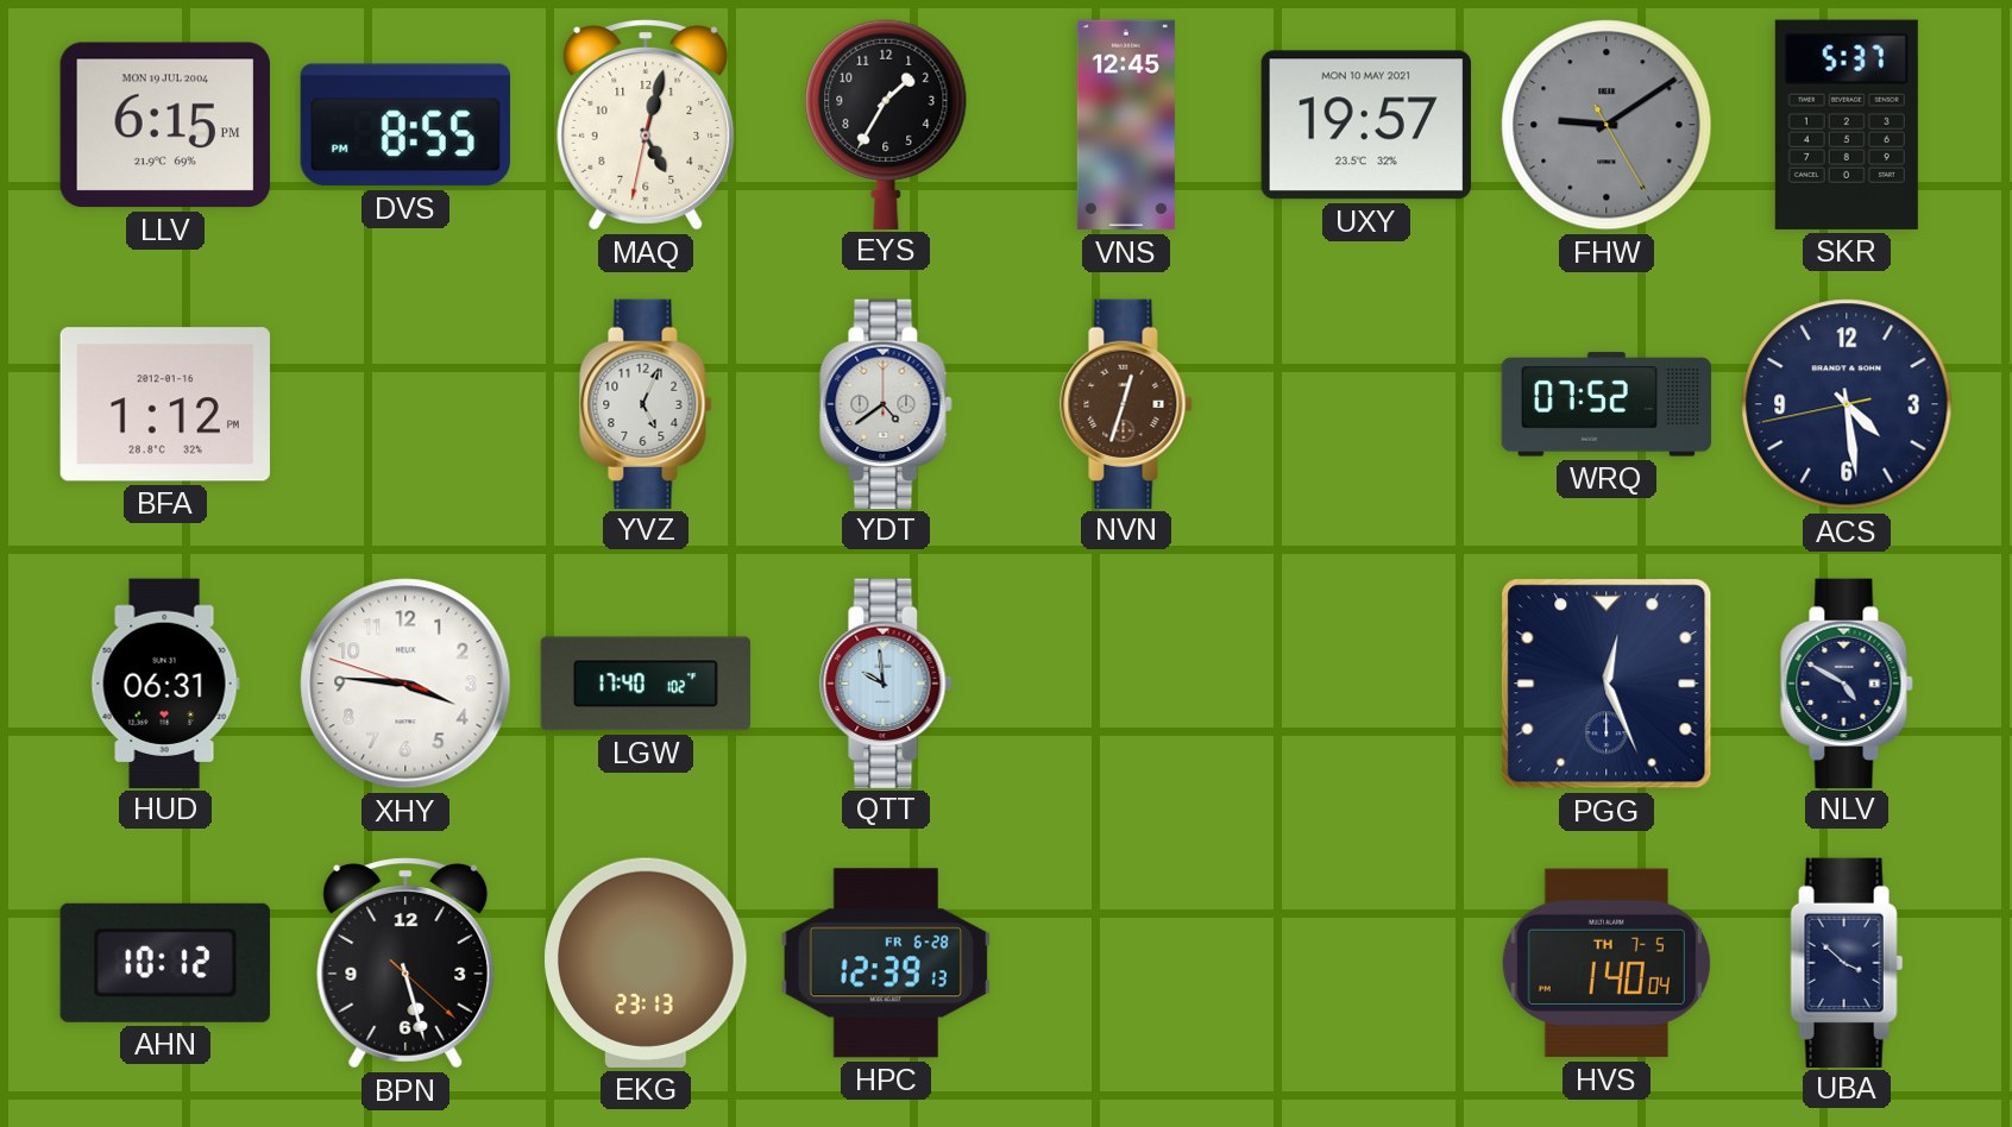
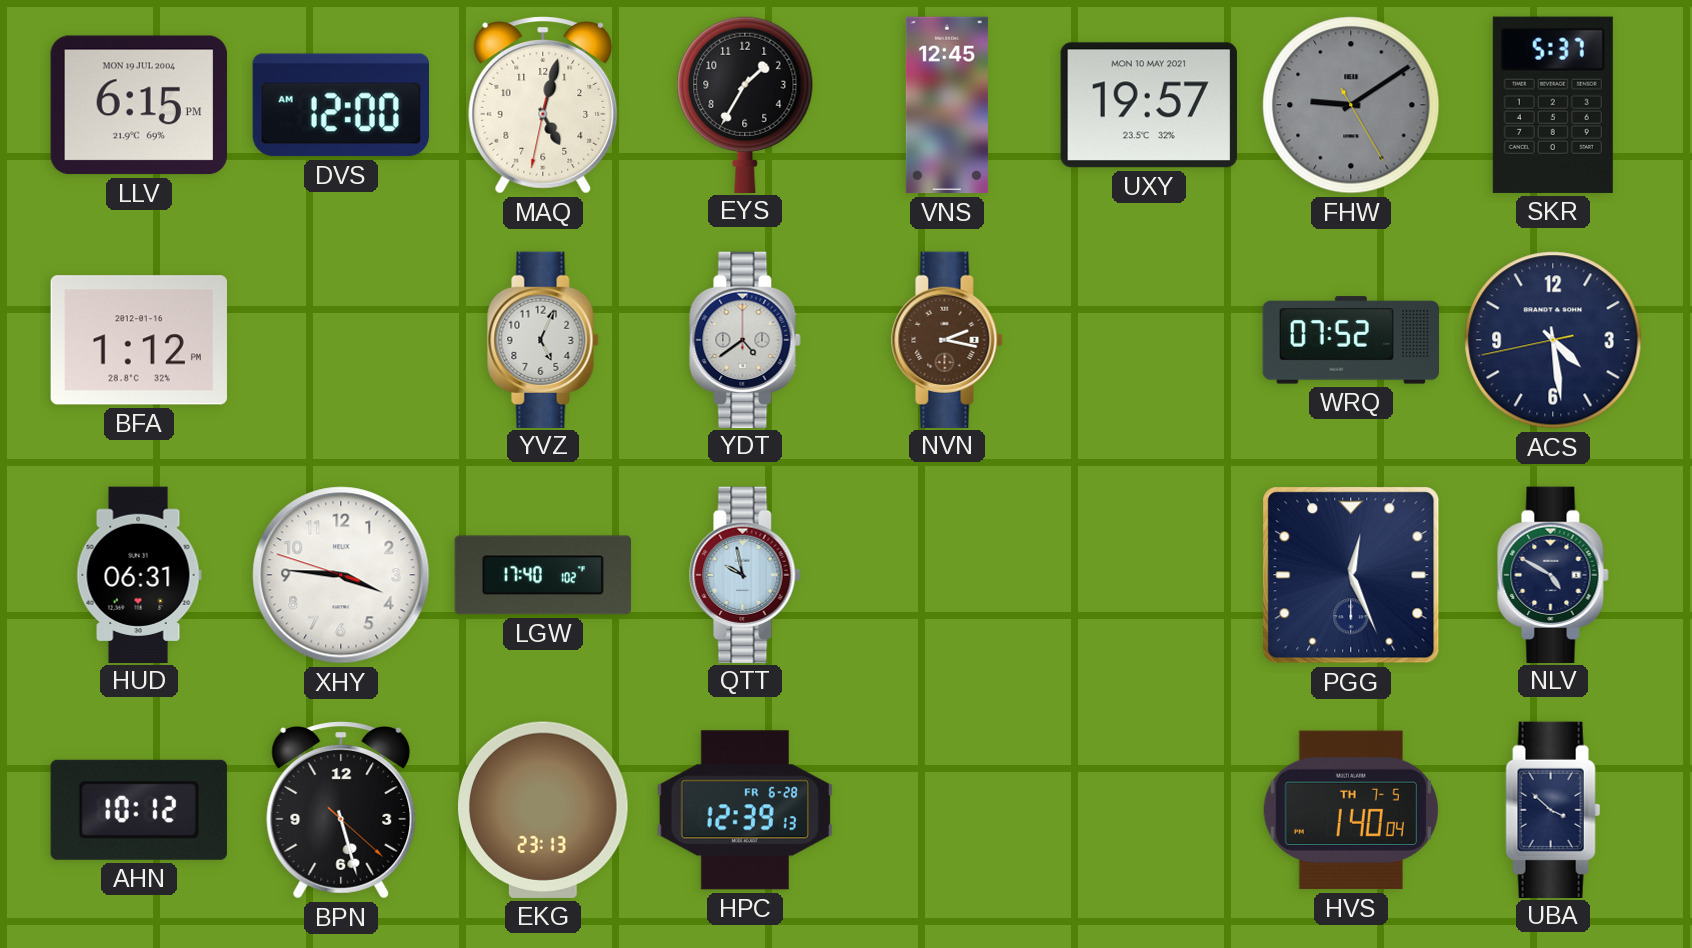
DVS: 8:55 -> 12:00
NVN: 12:33 -> 2:17
QTT: 9:59 -> 9:58
